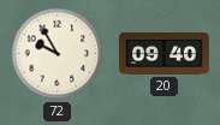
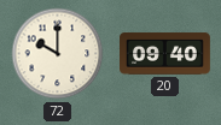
72: 9:55 -> 10:00
